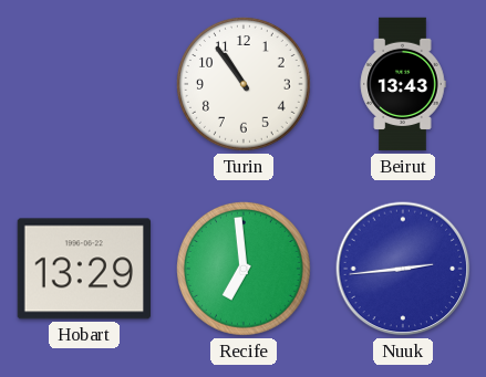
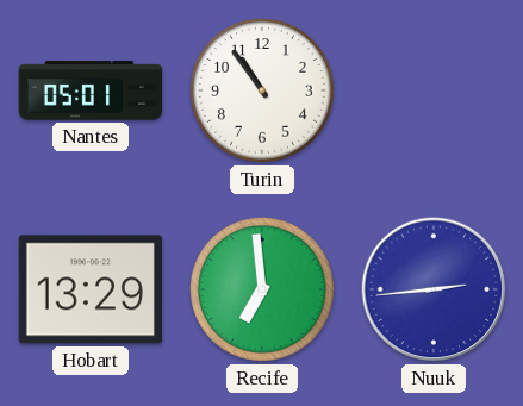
Nantes: none -> 05:01
Beirut: 13:43 -> none
